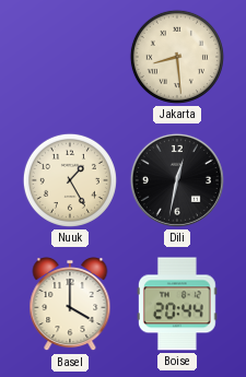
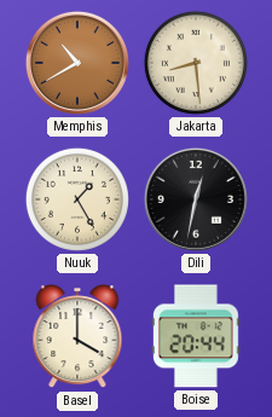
Memphis: none -> 10:40
